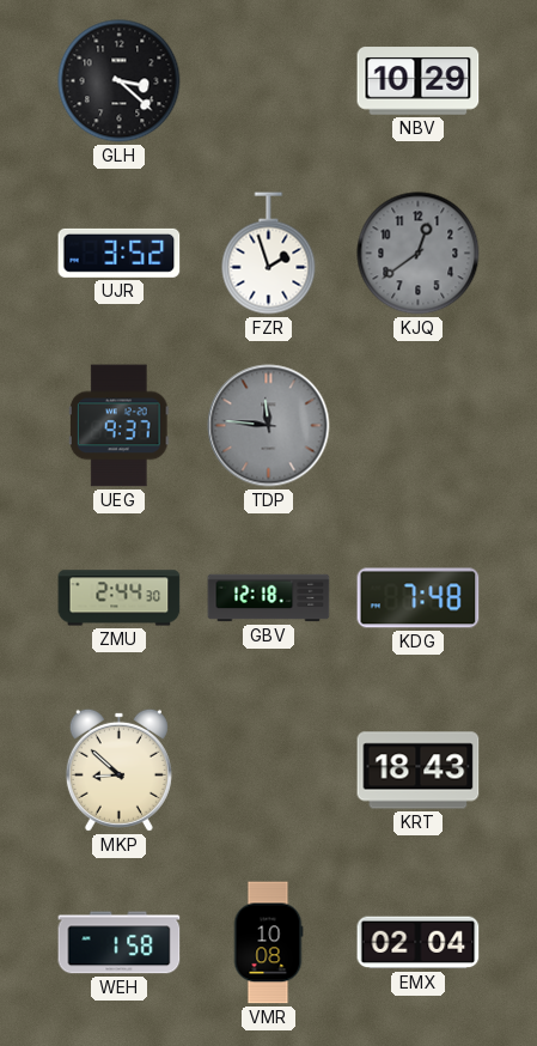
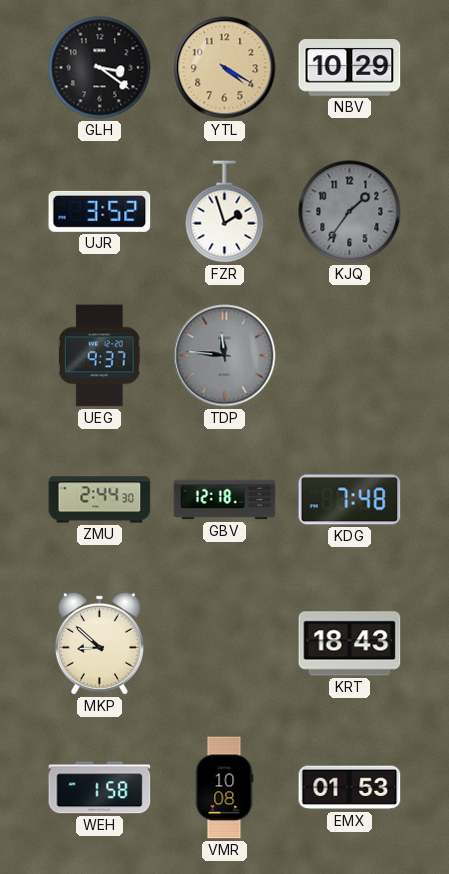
GLH: 3:22 -> 3:21
YTL: none -> 4:20
KJQ: 12:39 -> 1:36
EMX: 02:04 -> 01:53
